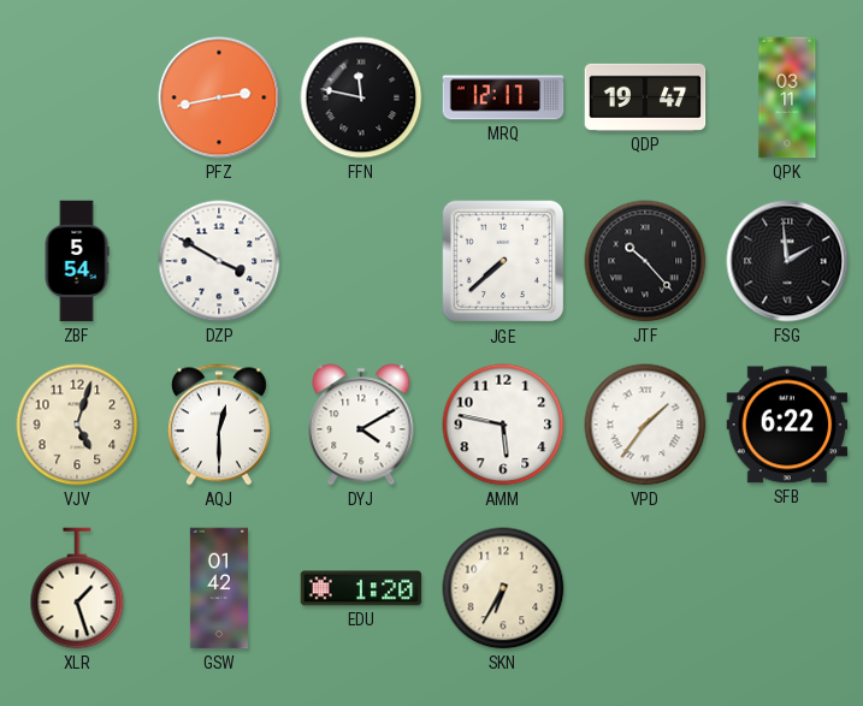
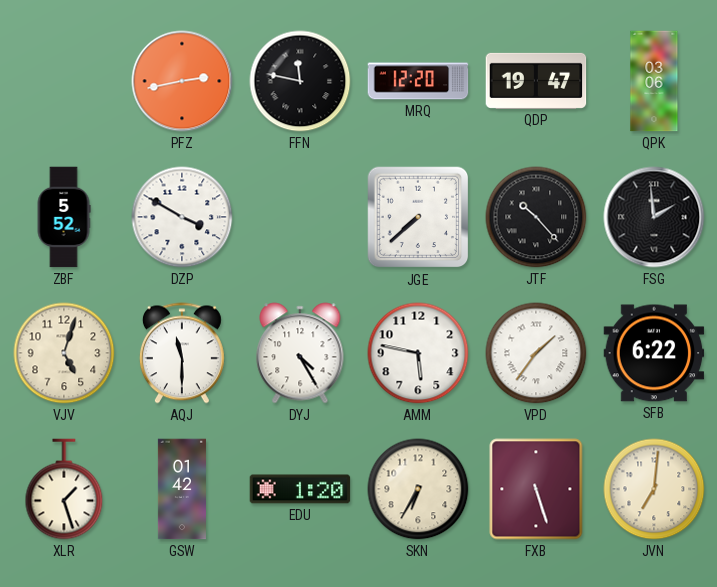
MRQ: 12:17 -> 12:20
QPK: 03:11 -> 03:06
ZBF: 5:54 -> 5:52
AQJ: 12:30 -> 11:30
DYJ: 4:10 -> 4:25
FXB: none -> 5:27
JVN: none -> 7:01
